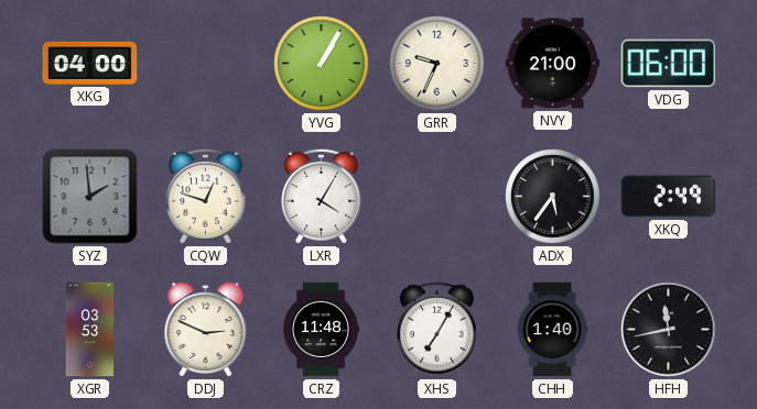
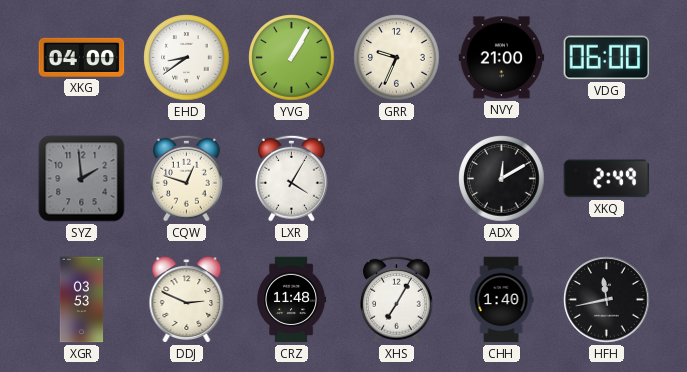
EHD: none -> 8:39
ADX: 5:36 -> 12:10
